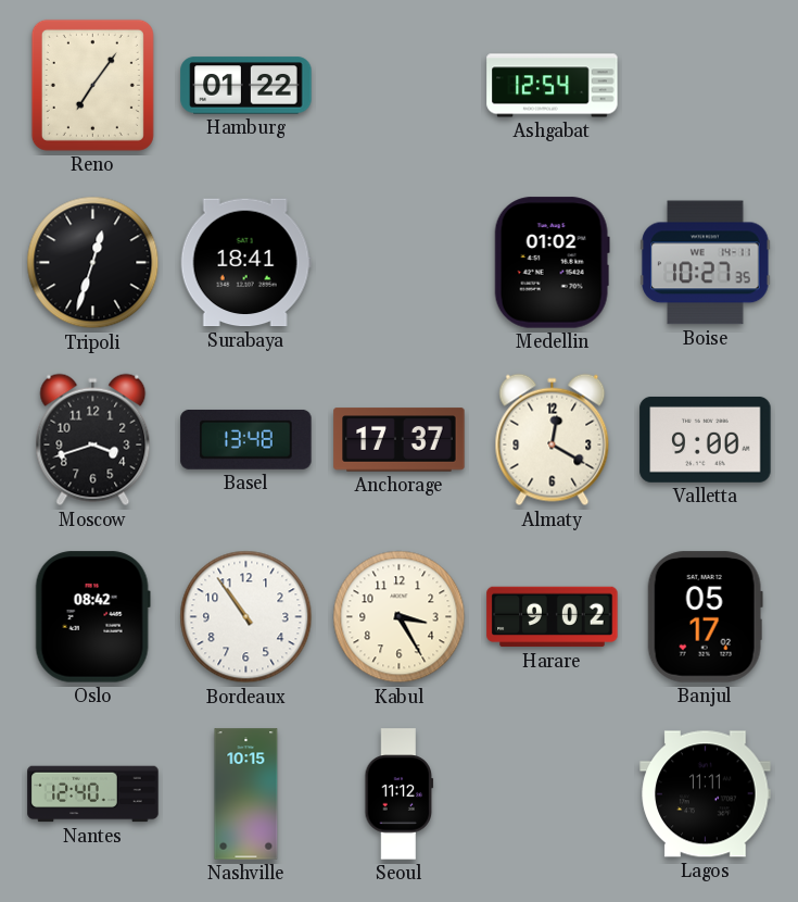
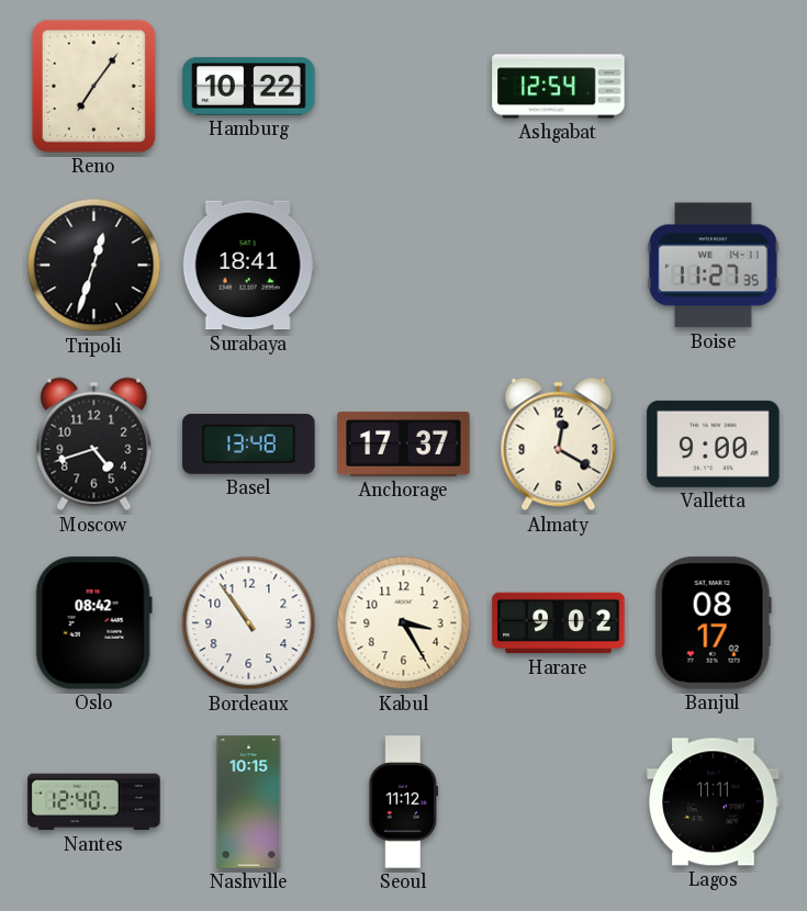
Hamburg: 01:22 -> 10:22
Medellin: 01:02 -> none
Boise: 10:27 -> 11:27
Moscow: 3:42 -> 4:42
Banjul: 05:17 -> 08:17
